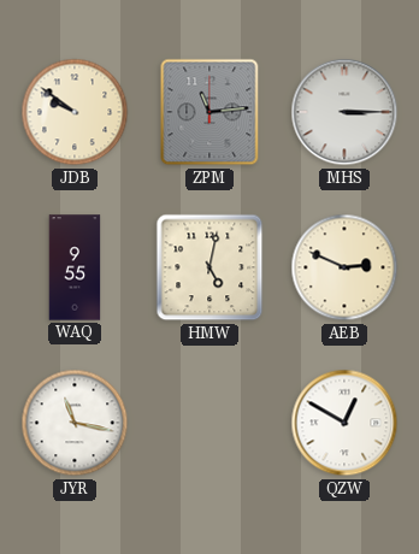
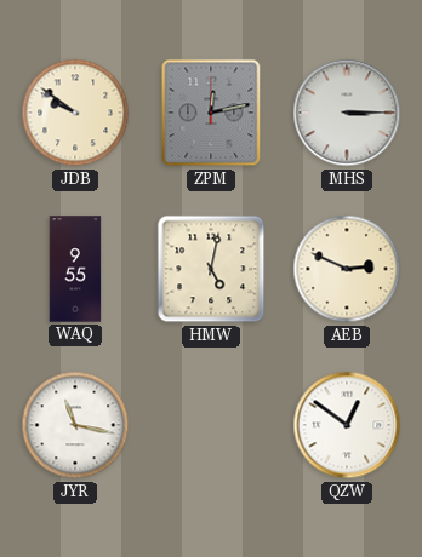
ZPM: 11:14 -> 12:13
QZW: 12:50 -> 12:51
